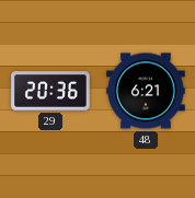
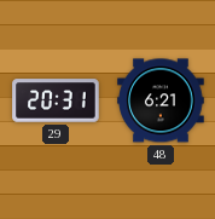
29: 20:36 -> 20:31
